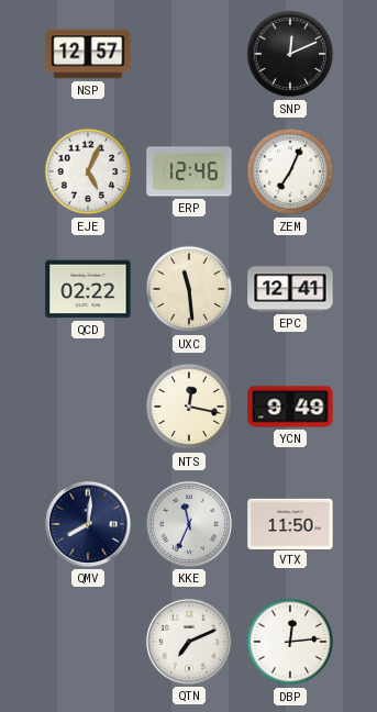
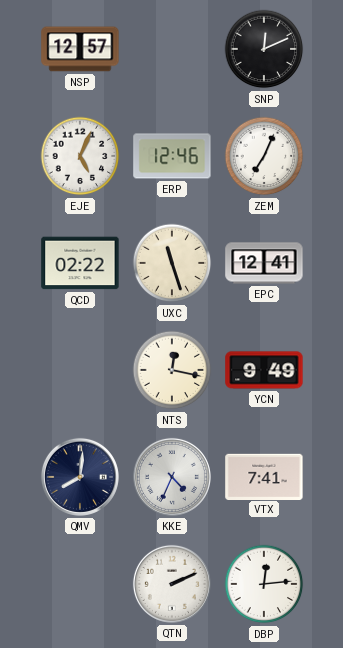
UXC: 11:29 -> 11:27
KKE: 11:34 -> 4:34
VTX: 11:50 -> 7:41
QTN: 7:11 -> 2:11
